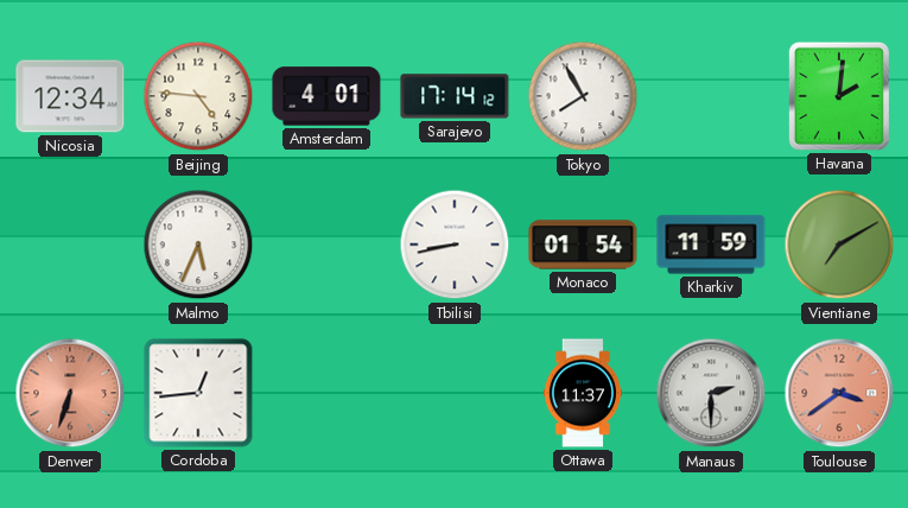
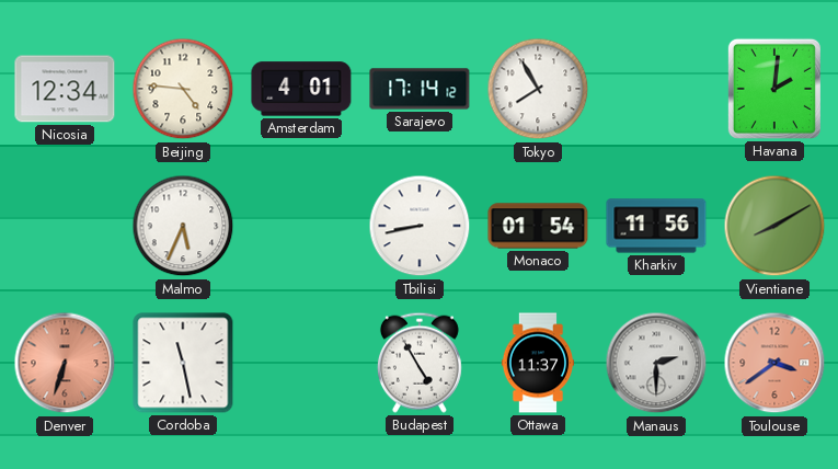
Kharkiv: 11:59 -> 11:56
Vientiane: 7:10 -> 8:10
Cordoba: 12:44 -> 11:28
Budapest: none -> 4:55
